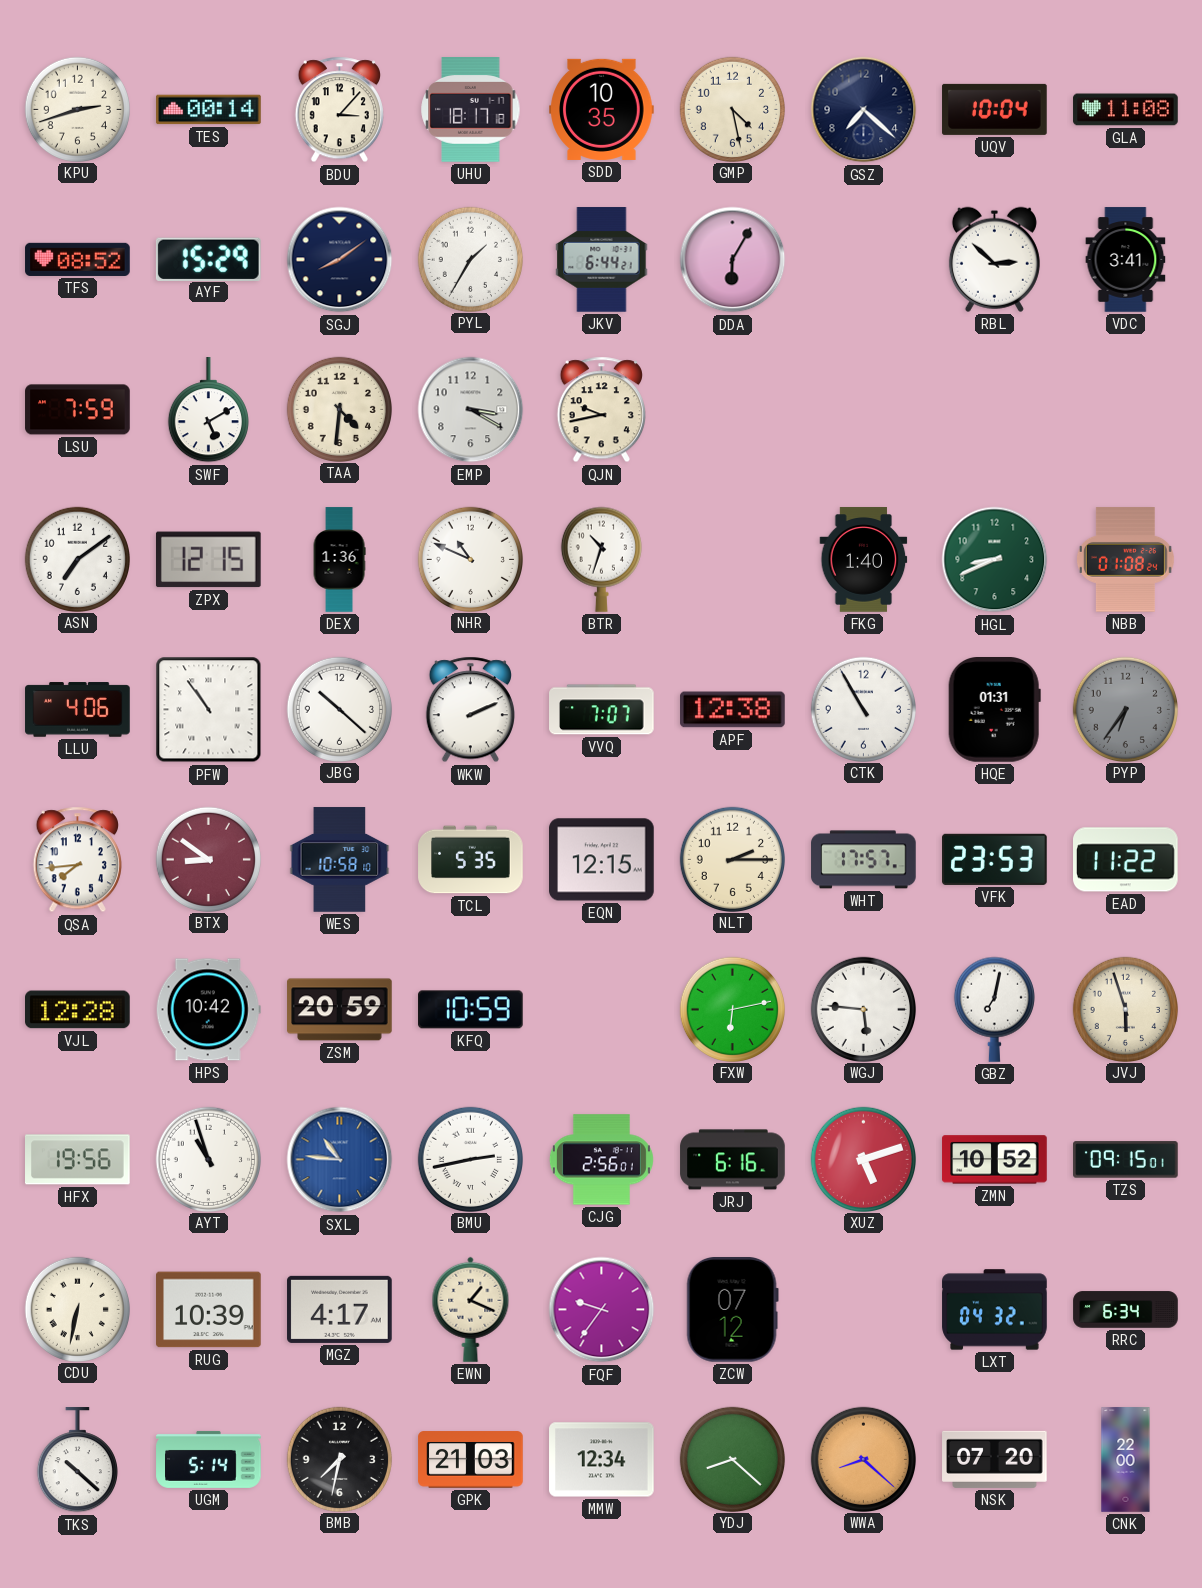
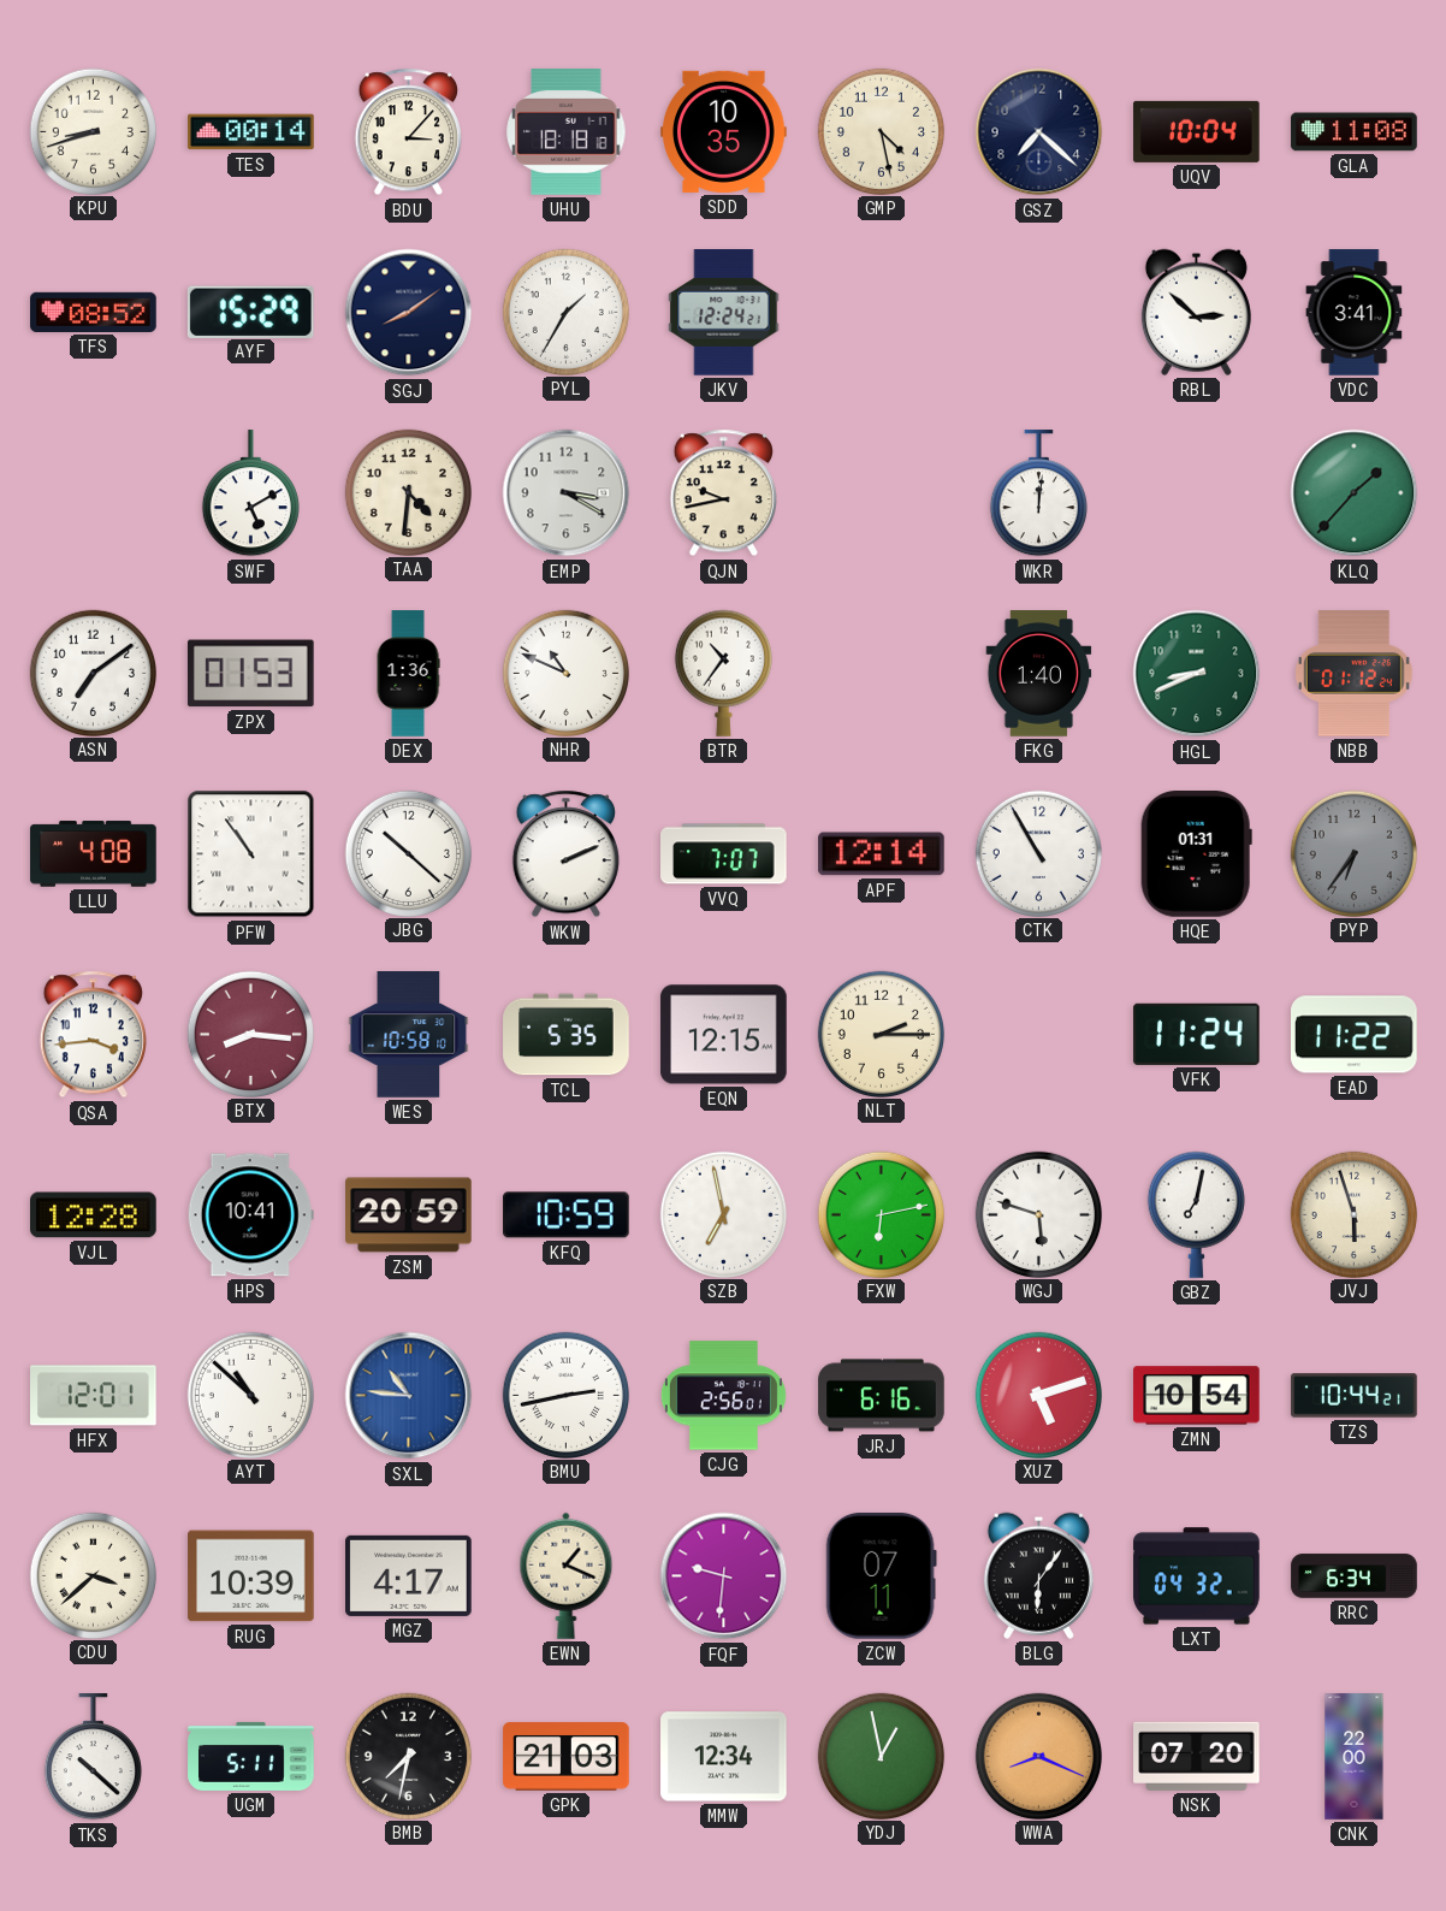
KPU: 2:42 -> 8:42
UHU: 18:17 -> 18:18
JKV: 6:44 -> 12:24
DDA: 6:05 -> none
LSU: 7:59 -> none
WKR: none -> 12:01
KLQ: none -> 1:37
ZPX: 12:15 -> 01:53
BTR: 10:33 -> 10:36
NBB: 01:08 -> 01:12
LLU: 4:06 -> 4:08
APF: 12:38 -> 12:14
QSA: 7:44 -> 3:44
BTX: 8:51 -> 8:16
WHT: 17:57 -> none
VFK: 23:53 -> 11:24
HPS: 10:42 -> 10:41
SZB: none -> 6:58
WGJ: 5:46 -> 5:48
HFX: 19:56 -> 12:01
AYT: 10:57 -> 10:52
ZMN: 10:52 -> 10:54
TZS: 09:15 -> 10:44
CDU: 6:32 -> 3:38
FQF: 9:36 -> 9:31
ZCW: 07:12 -> 07:11
BLG: none -> 6:06
UGM: 5:14 -> 5:11
YDJ: 8:22 -> 12:58
WWA: 8:22 -> 8:19
